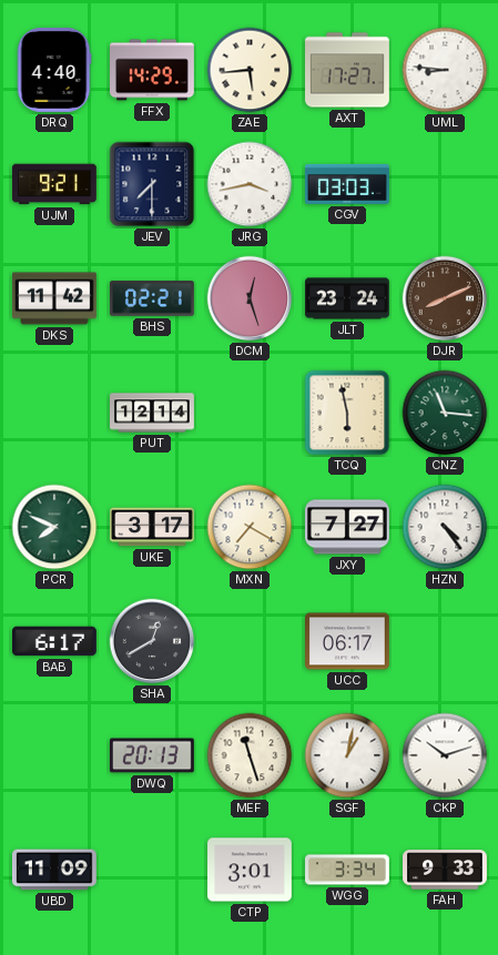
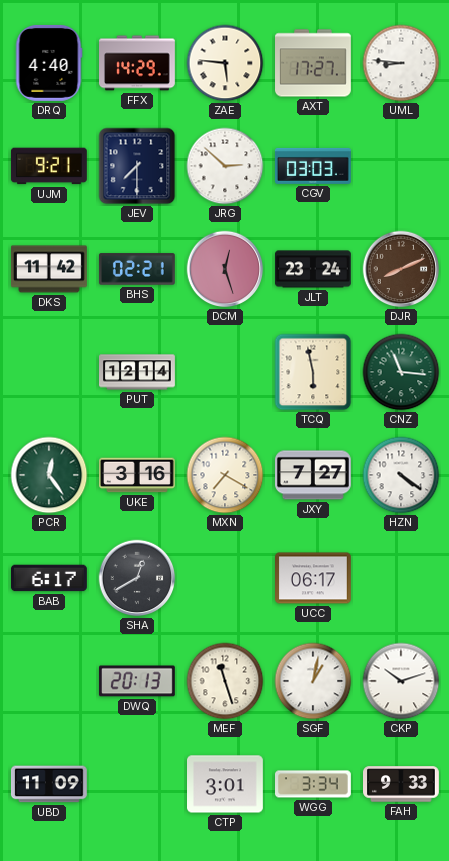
ZAE: 5:44 -> 5:46
JRG: 3:43 -> 2:52
PCR: 7:49 -> 12:24
UKE: 3:17 -> 3:16
HZN: 4:24 -> 4:21
